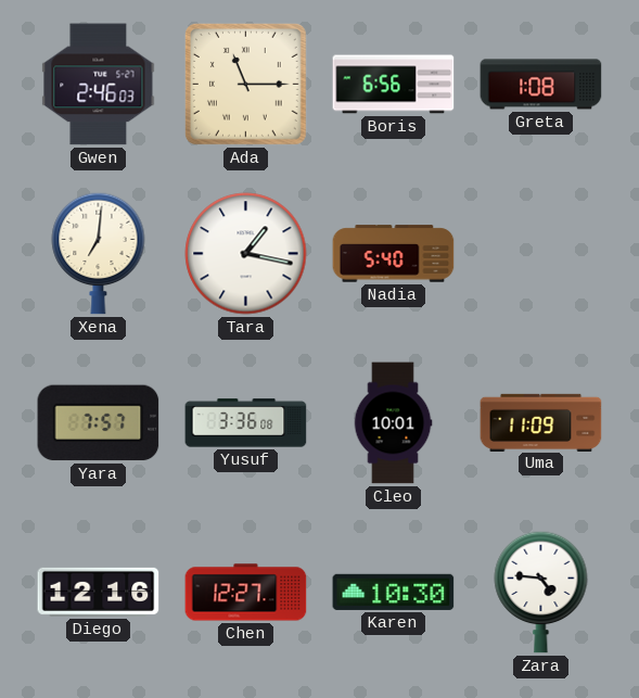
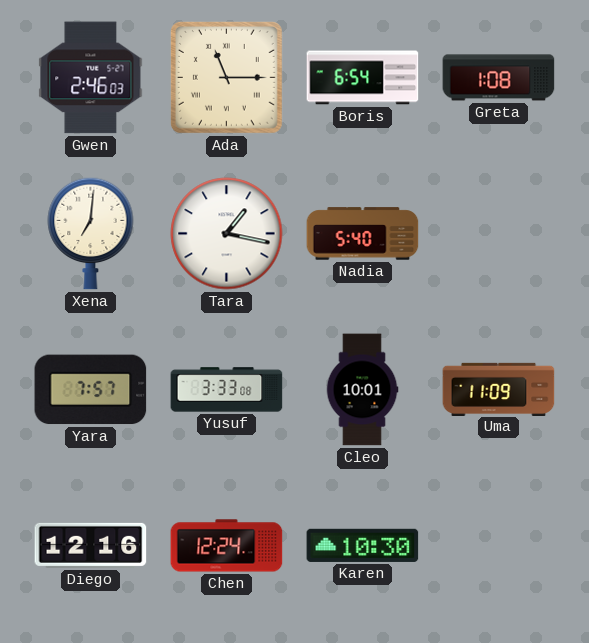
Boris: 6:56 -> 6:54
Yusuf: 3:36 -> 3:33
Chen: 12:27 -> 12:24
Zara: 4:46 -> none
